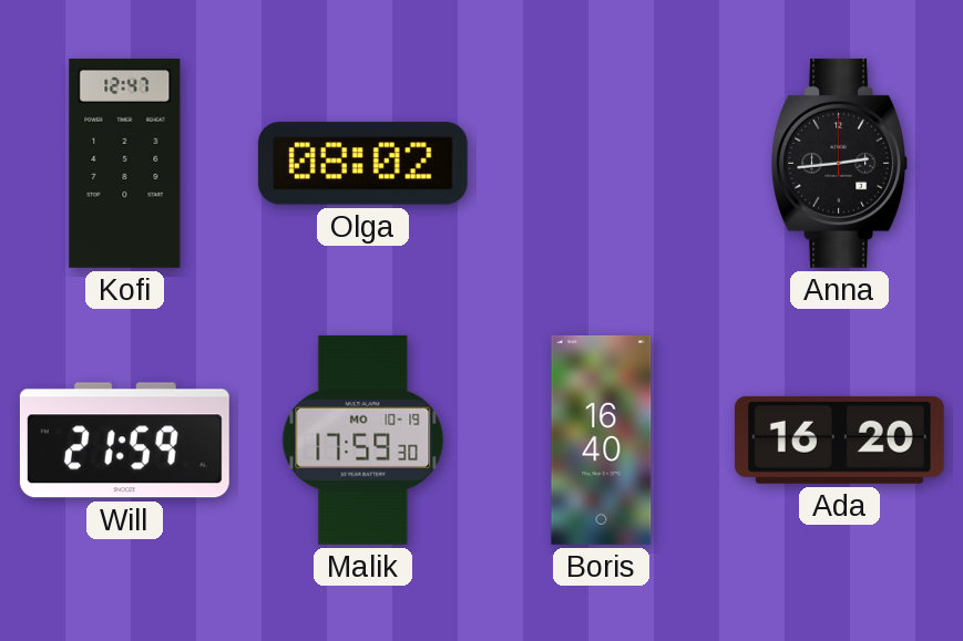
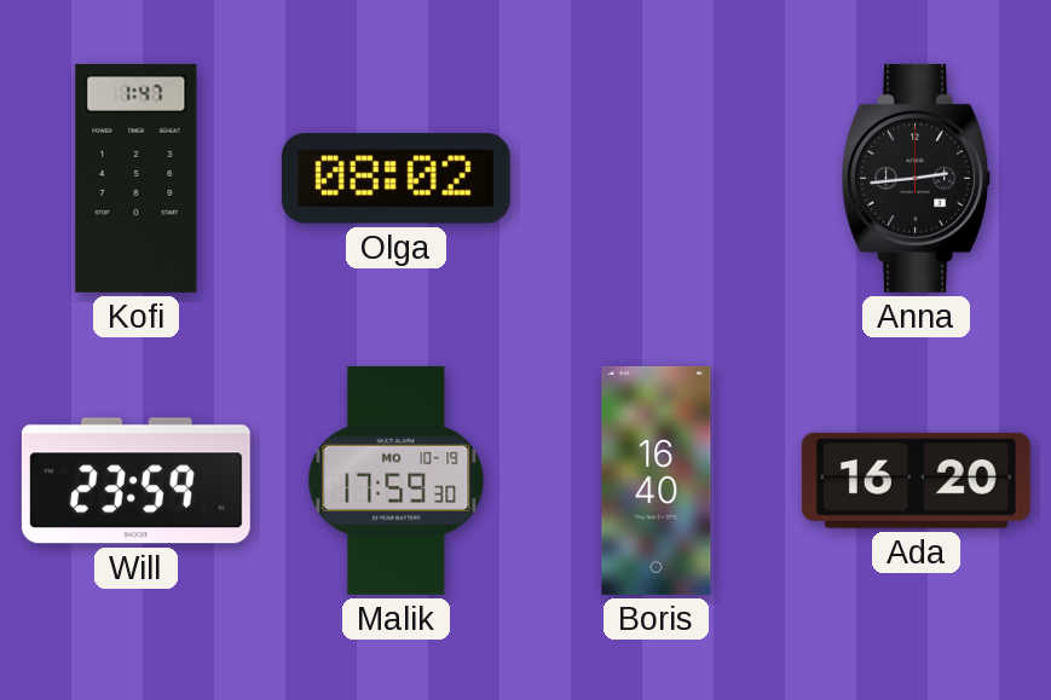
Kofi: 12:47 -> 1:47
Will: 21:59 -> 23:59
